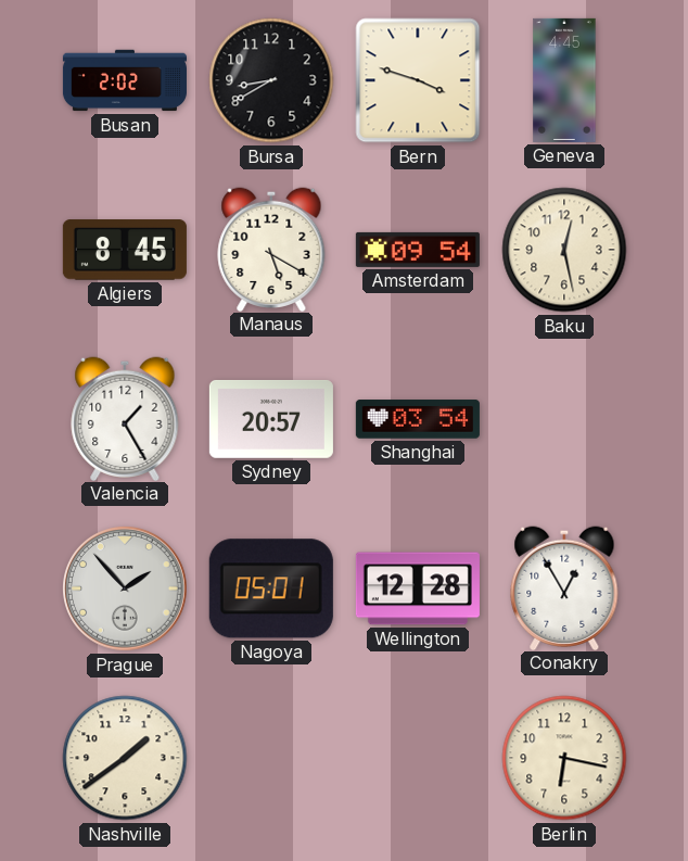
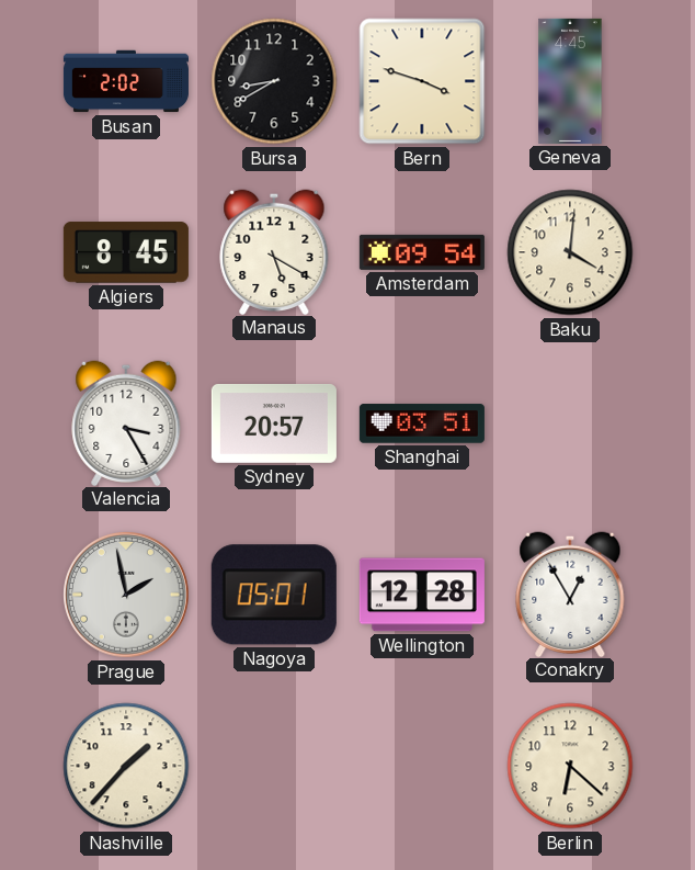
Baku: 12:28 -> 4:01
Valencia: 1:25 -> 3:25
Shanghai: 03:54 -> 03:51
Prague: 1:53 -> 1:58
Nashville: 1:39 -> 1:37
Berlin: 6:17 -> 6:22
